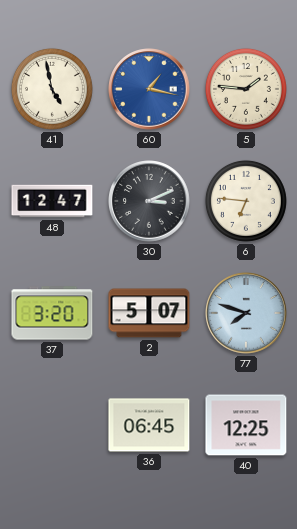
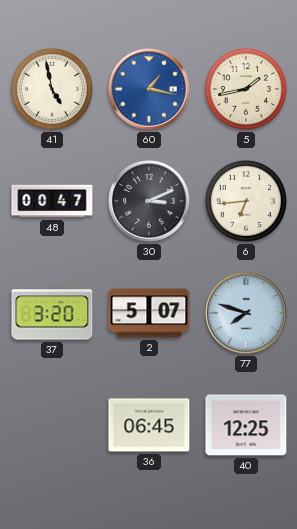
5: 1:46 -> 1:43
48: 12:47 -> 00:47
6: 6:46 -> 6:44
